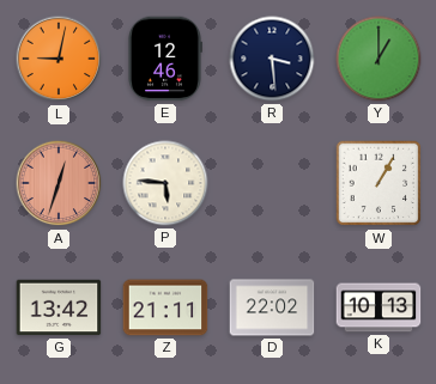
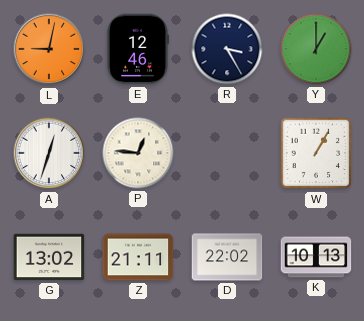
R: 3:29 -> 3:25
A dial: salmon -> white
P: 5:46 -> 12:46
G: 13:42 -> 13:02
